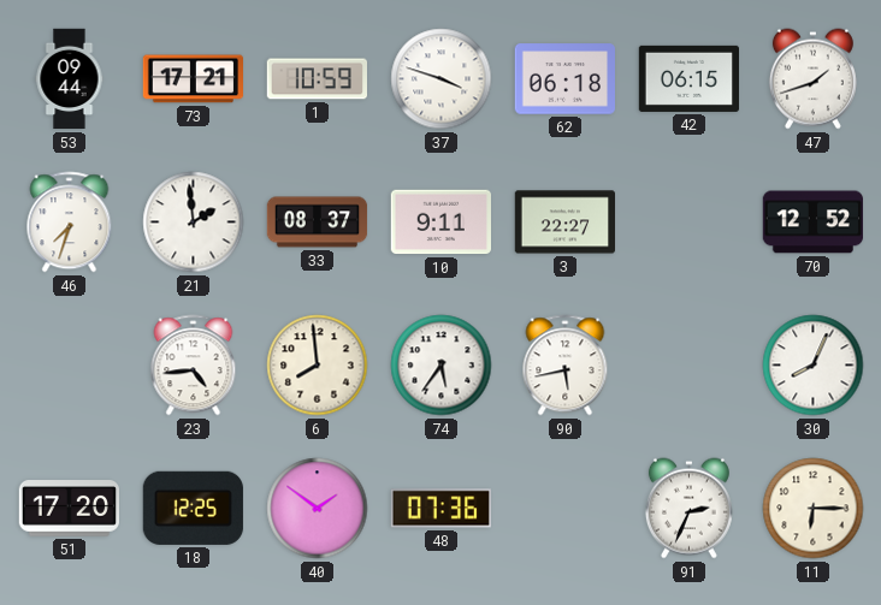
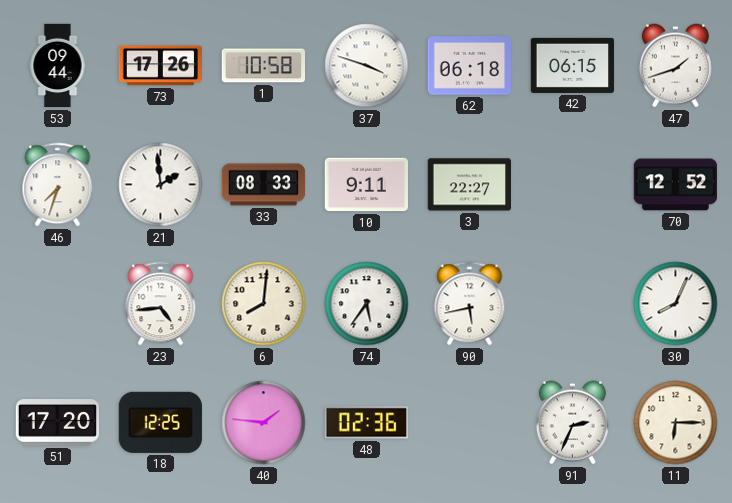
73: 17:21 -> 17:26
1: 10:59 -> 10:58
33: 08:37 -> 08:33
6: 7:59 -> 8:01
40: 1:51 -> 1:46
48: 07:36 -> 02:36
